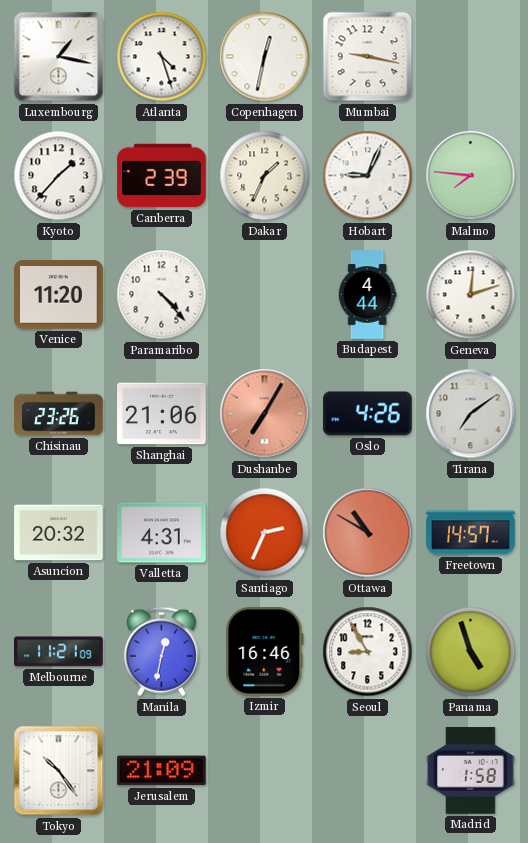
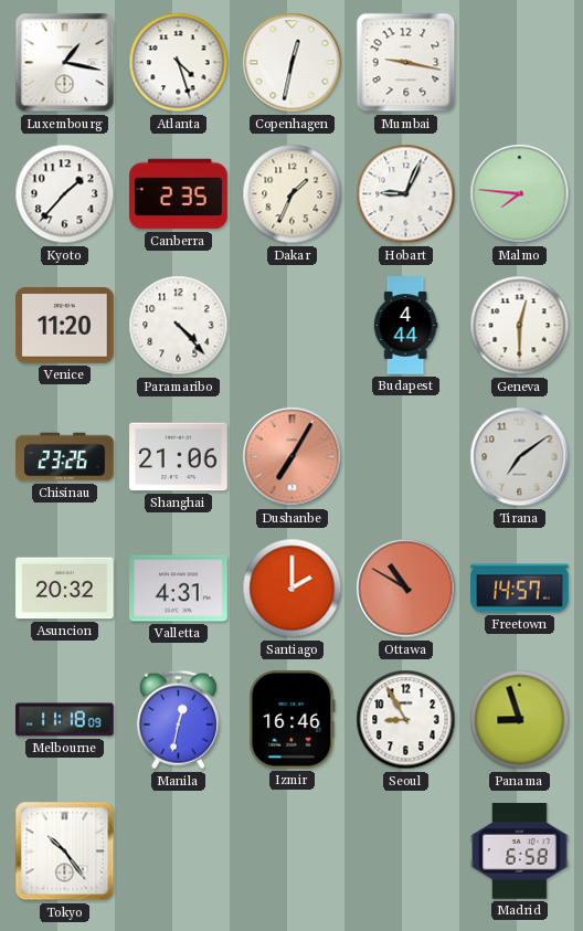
Canberra: 2:39 -> 2:35
Geneva: 12:12 -> 12:30
Oslo: 4:26 -> none
Santiago: 2:34 -> 2:00
Melbourne: 11:21 -> 11:18
Panama: 4:57 -> 8:57
Jerusalem: 21:09 -> none
Madrid: 1:58 -> 6:58
